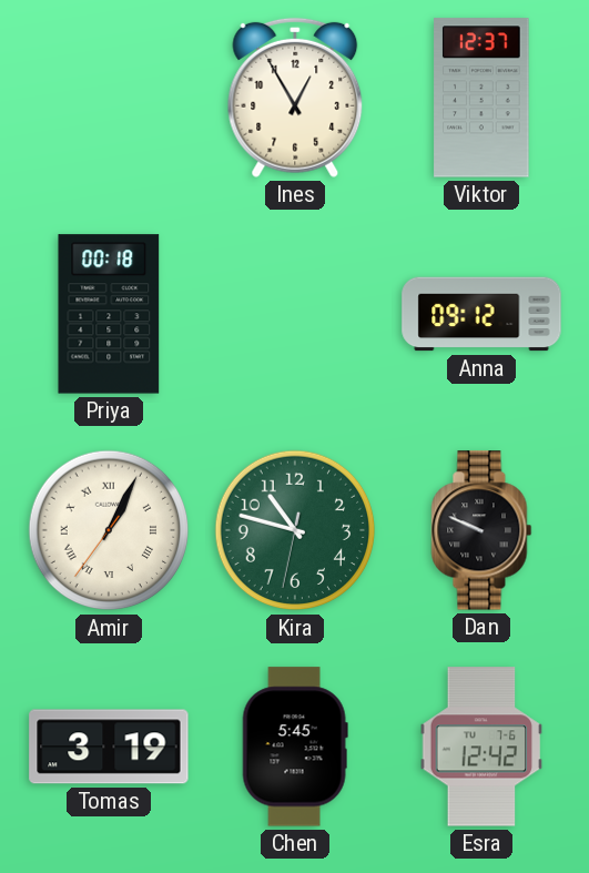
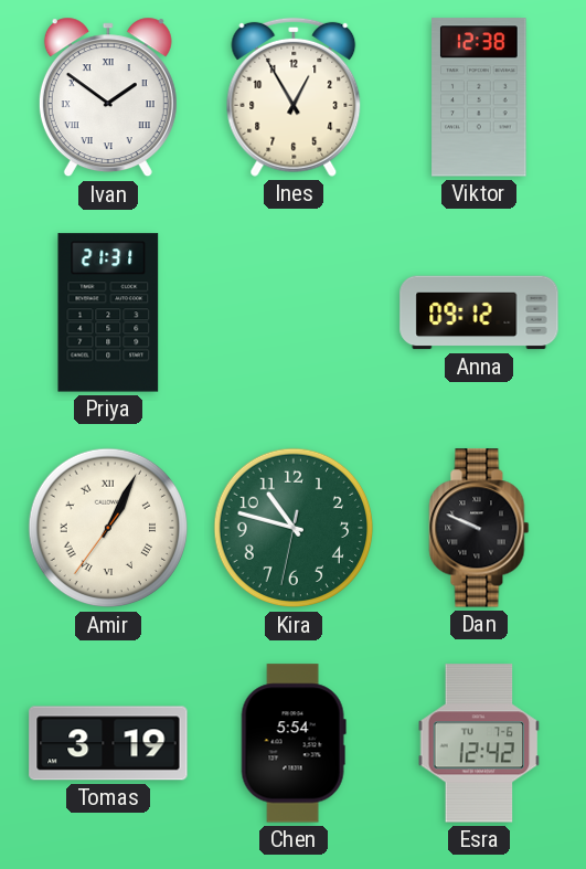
Ivan: none -> 1:51
Viktor: 12:37 -> 12:38
Priya: 00:18 -> 21:31
Chen: 5:45 -> 5:54
